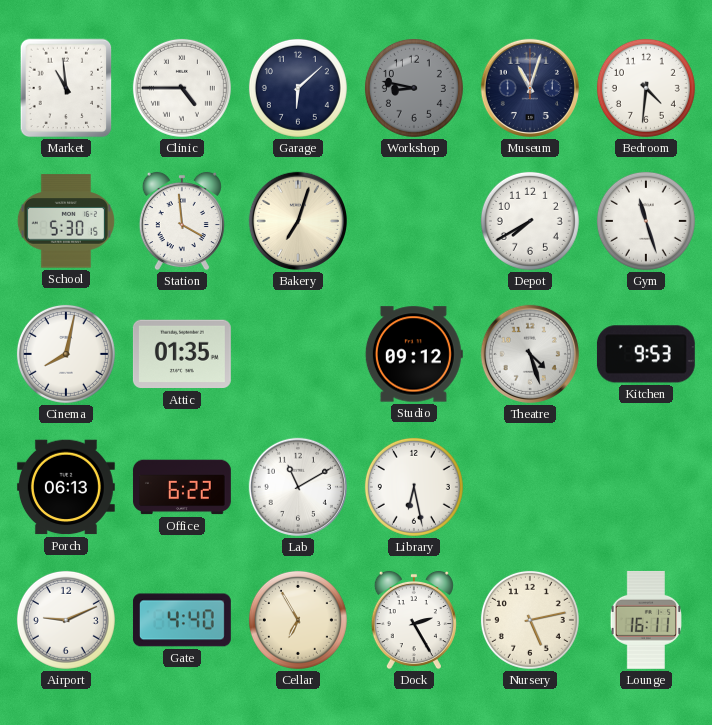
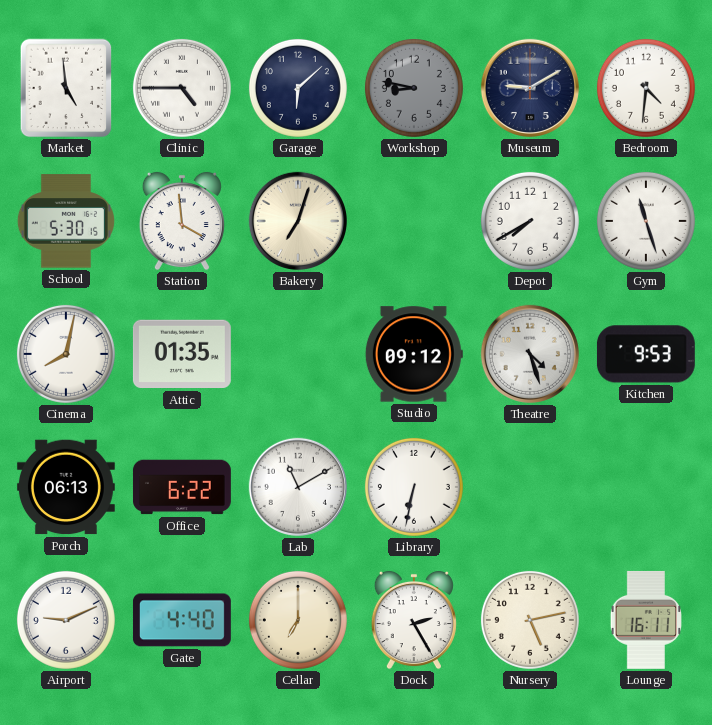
Market: 10:59 -> 4:59
Museum: 11:03 -> 9:10
Library: 6:28 -> 6:32
Cellar: 6:55 -> 7:00
